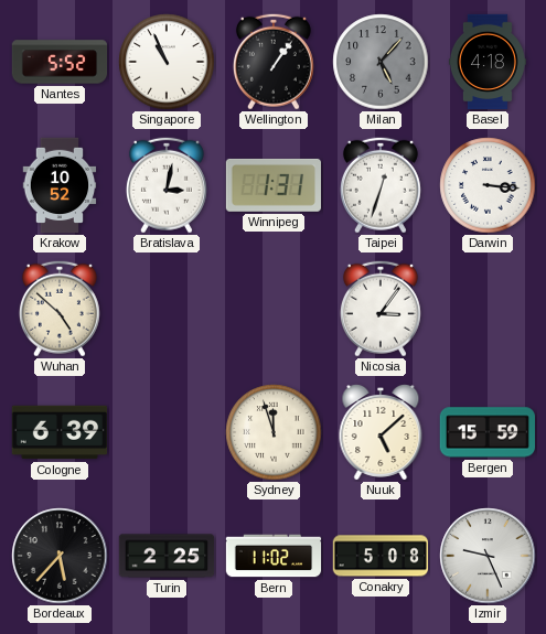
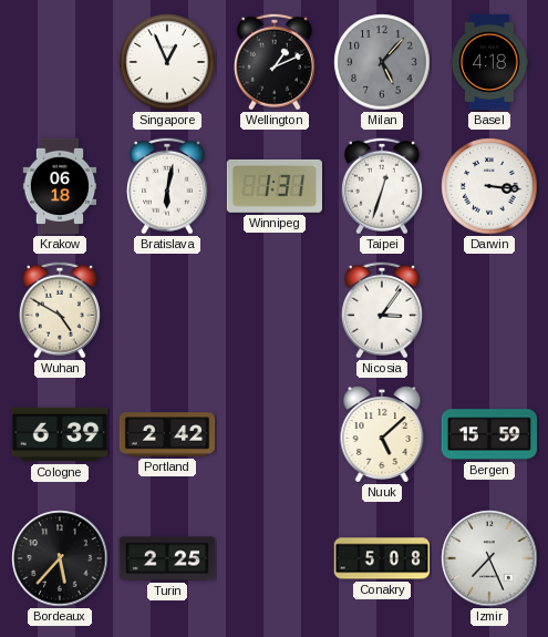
Nantes: 5:52 -> none
Singapore: 10:56 -> 12:56
Wellington: 1:06 -> 1:11
Krakow: 10:52 -> 06:18
Bratislava: 3:02 -> 6:02
Wuhan: 4:52 -> 4:50
Portland: none -> 2:42
Sydney: 11:57 -> none
Bern: 11:02 -> none
Izmir: 9:26 -> 7:26
